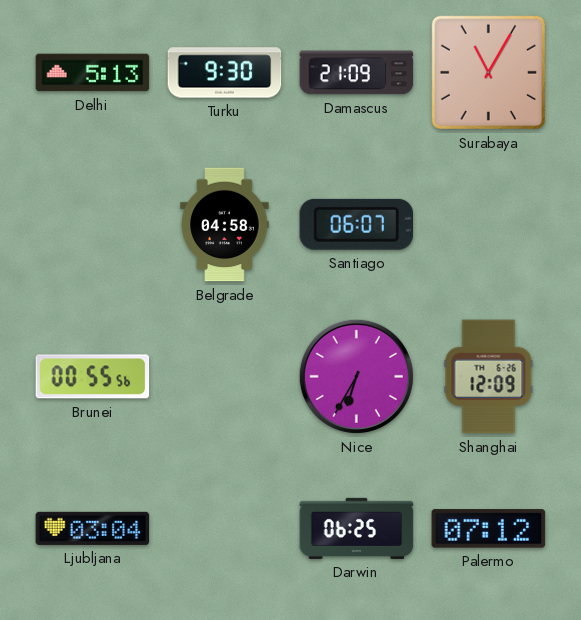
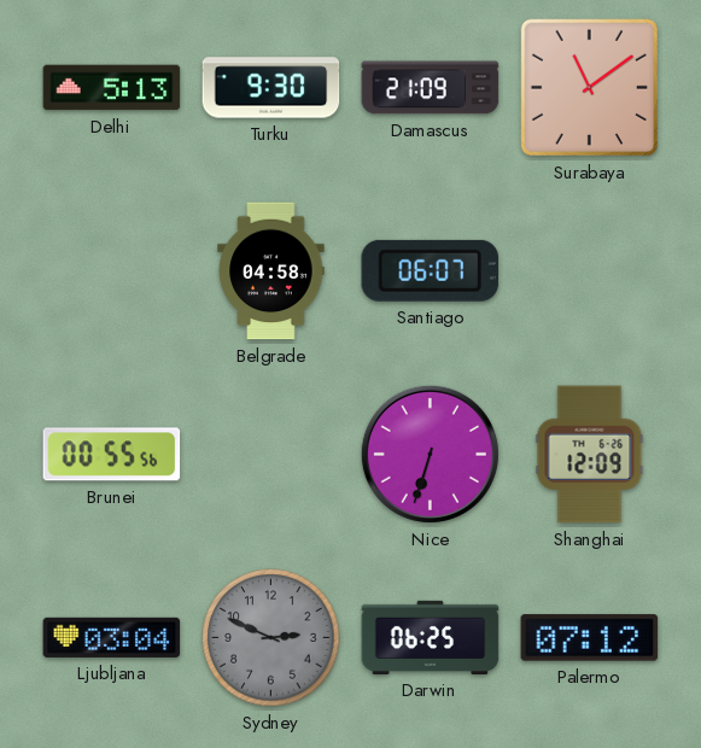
Surabaya: 11:05 -> 11:09
Nice: 6:35 -> 6:33
Sydney: none -> 2:49
